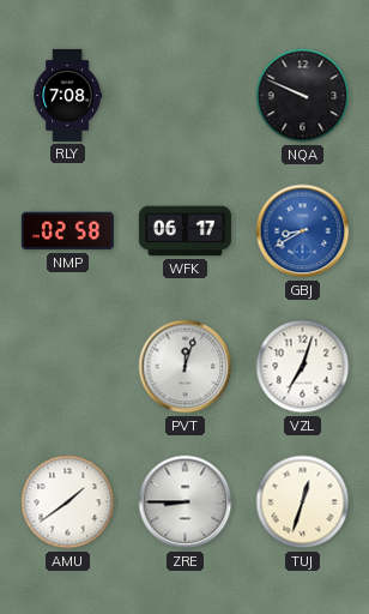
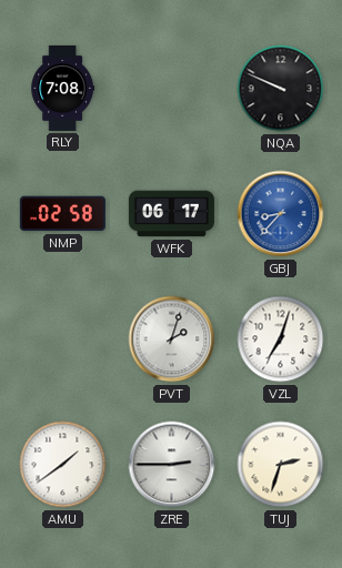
GBJ: 8:40 -> 8:37
PVT: 12:03 -> 2:03
ZRE: 8:45 -> 2:45
TUJ: 12:33 -> 2:33
